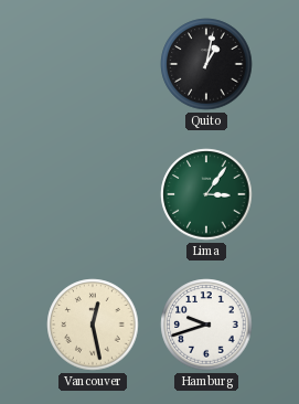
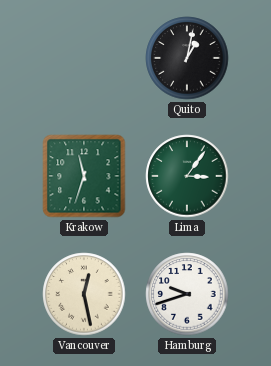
Krakow: none -> 11:33
